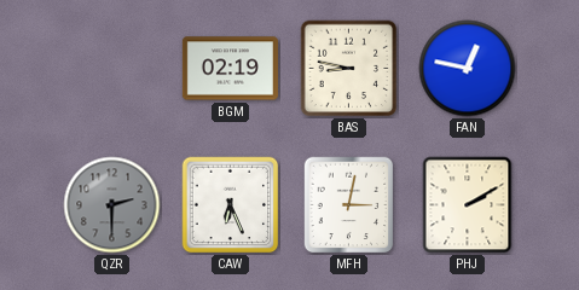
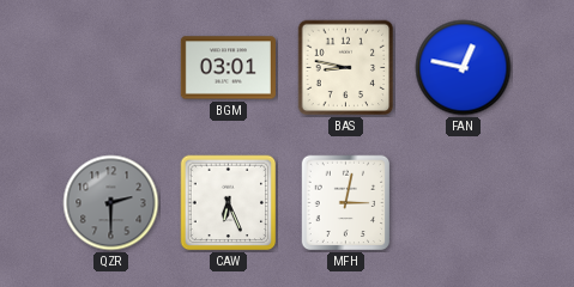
BGM: 02:19 -> 03:01
PHJ: 2:10 -> none
